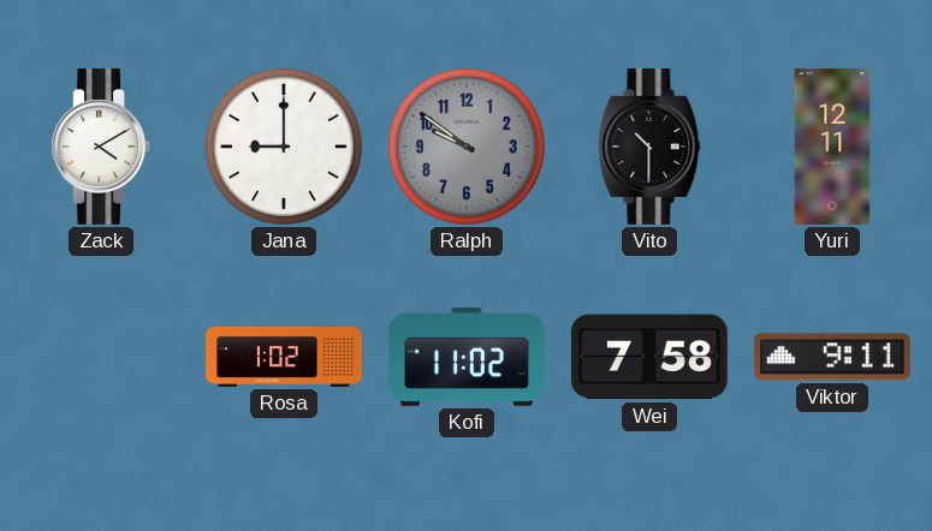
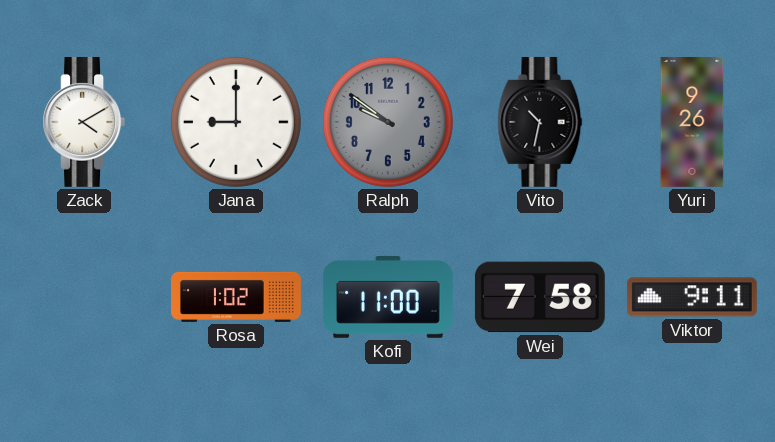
Vito: 10:30 -> 10:32
Yuri: 12:11 -> 9:26
Kofi: 11:02 -> 11:00
